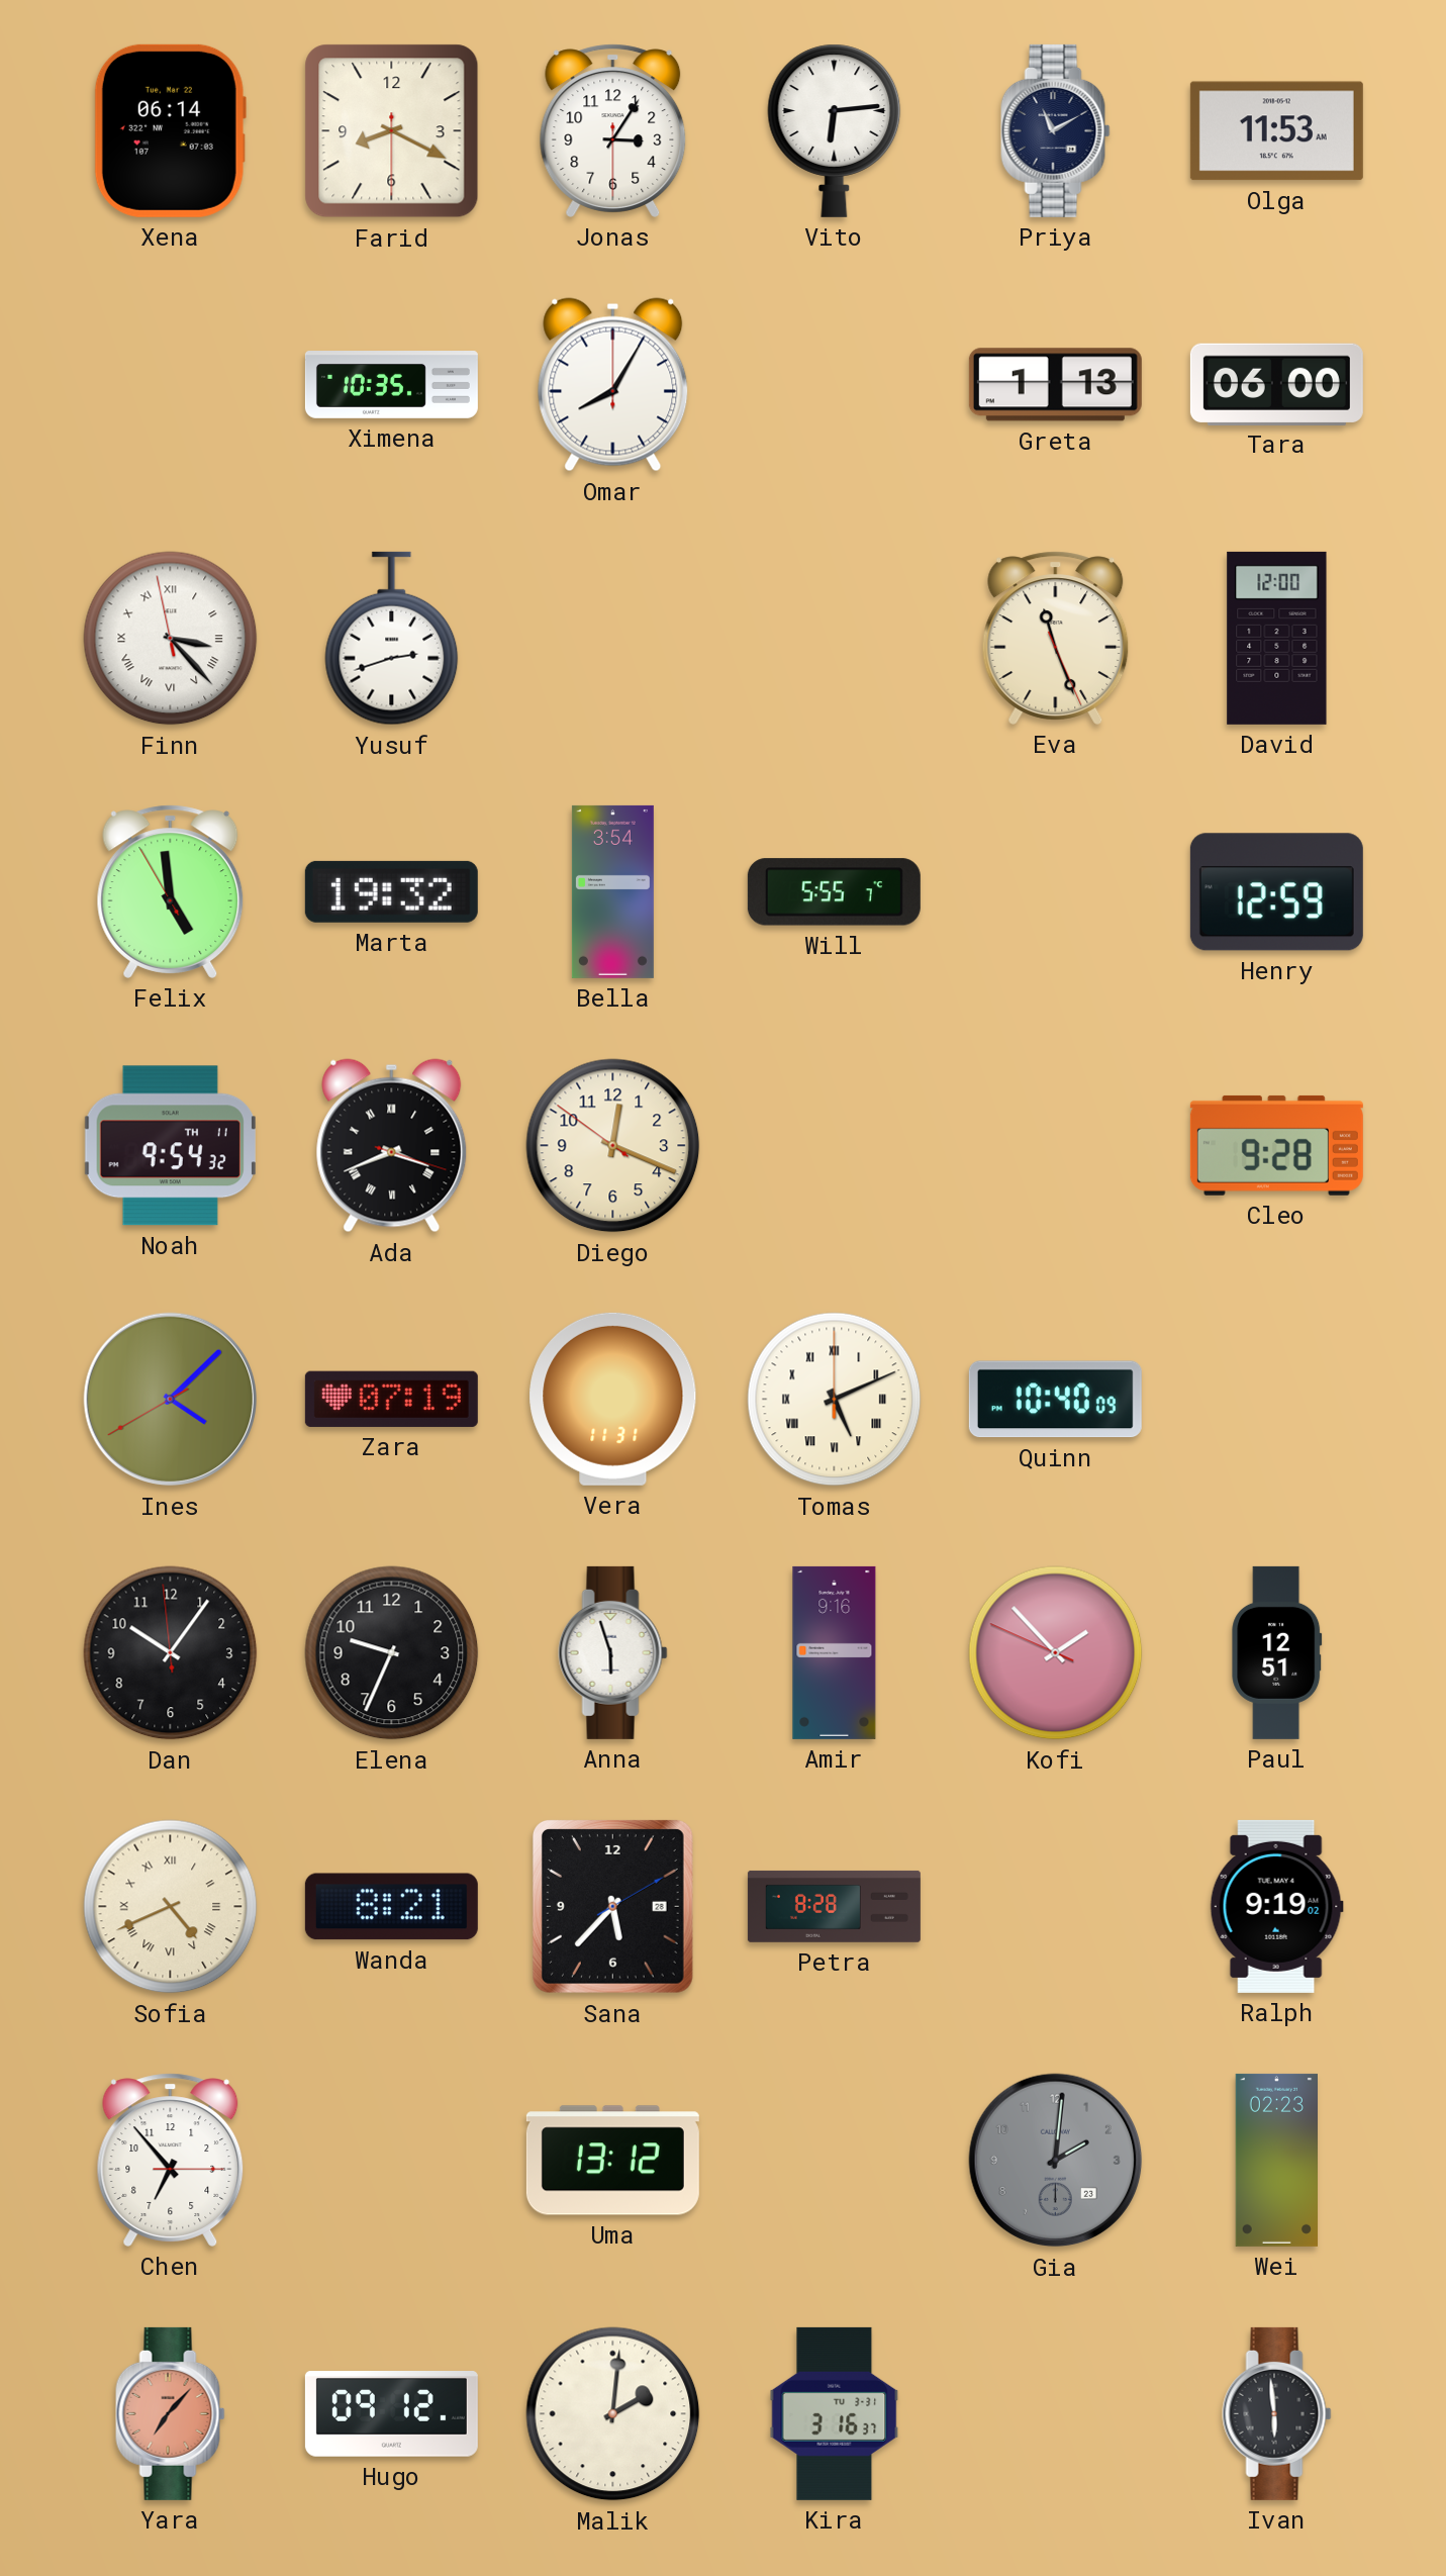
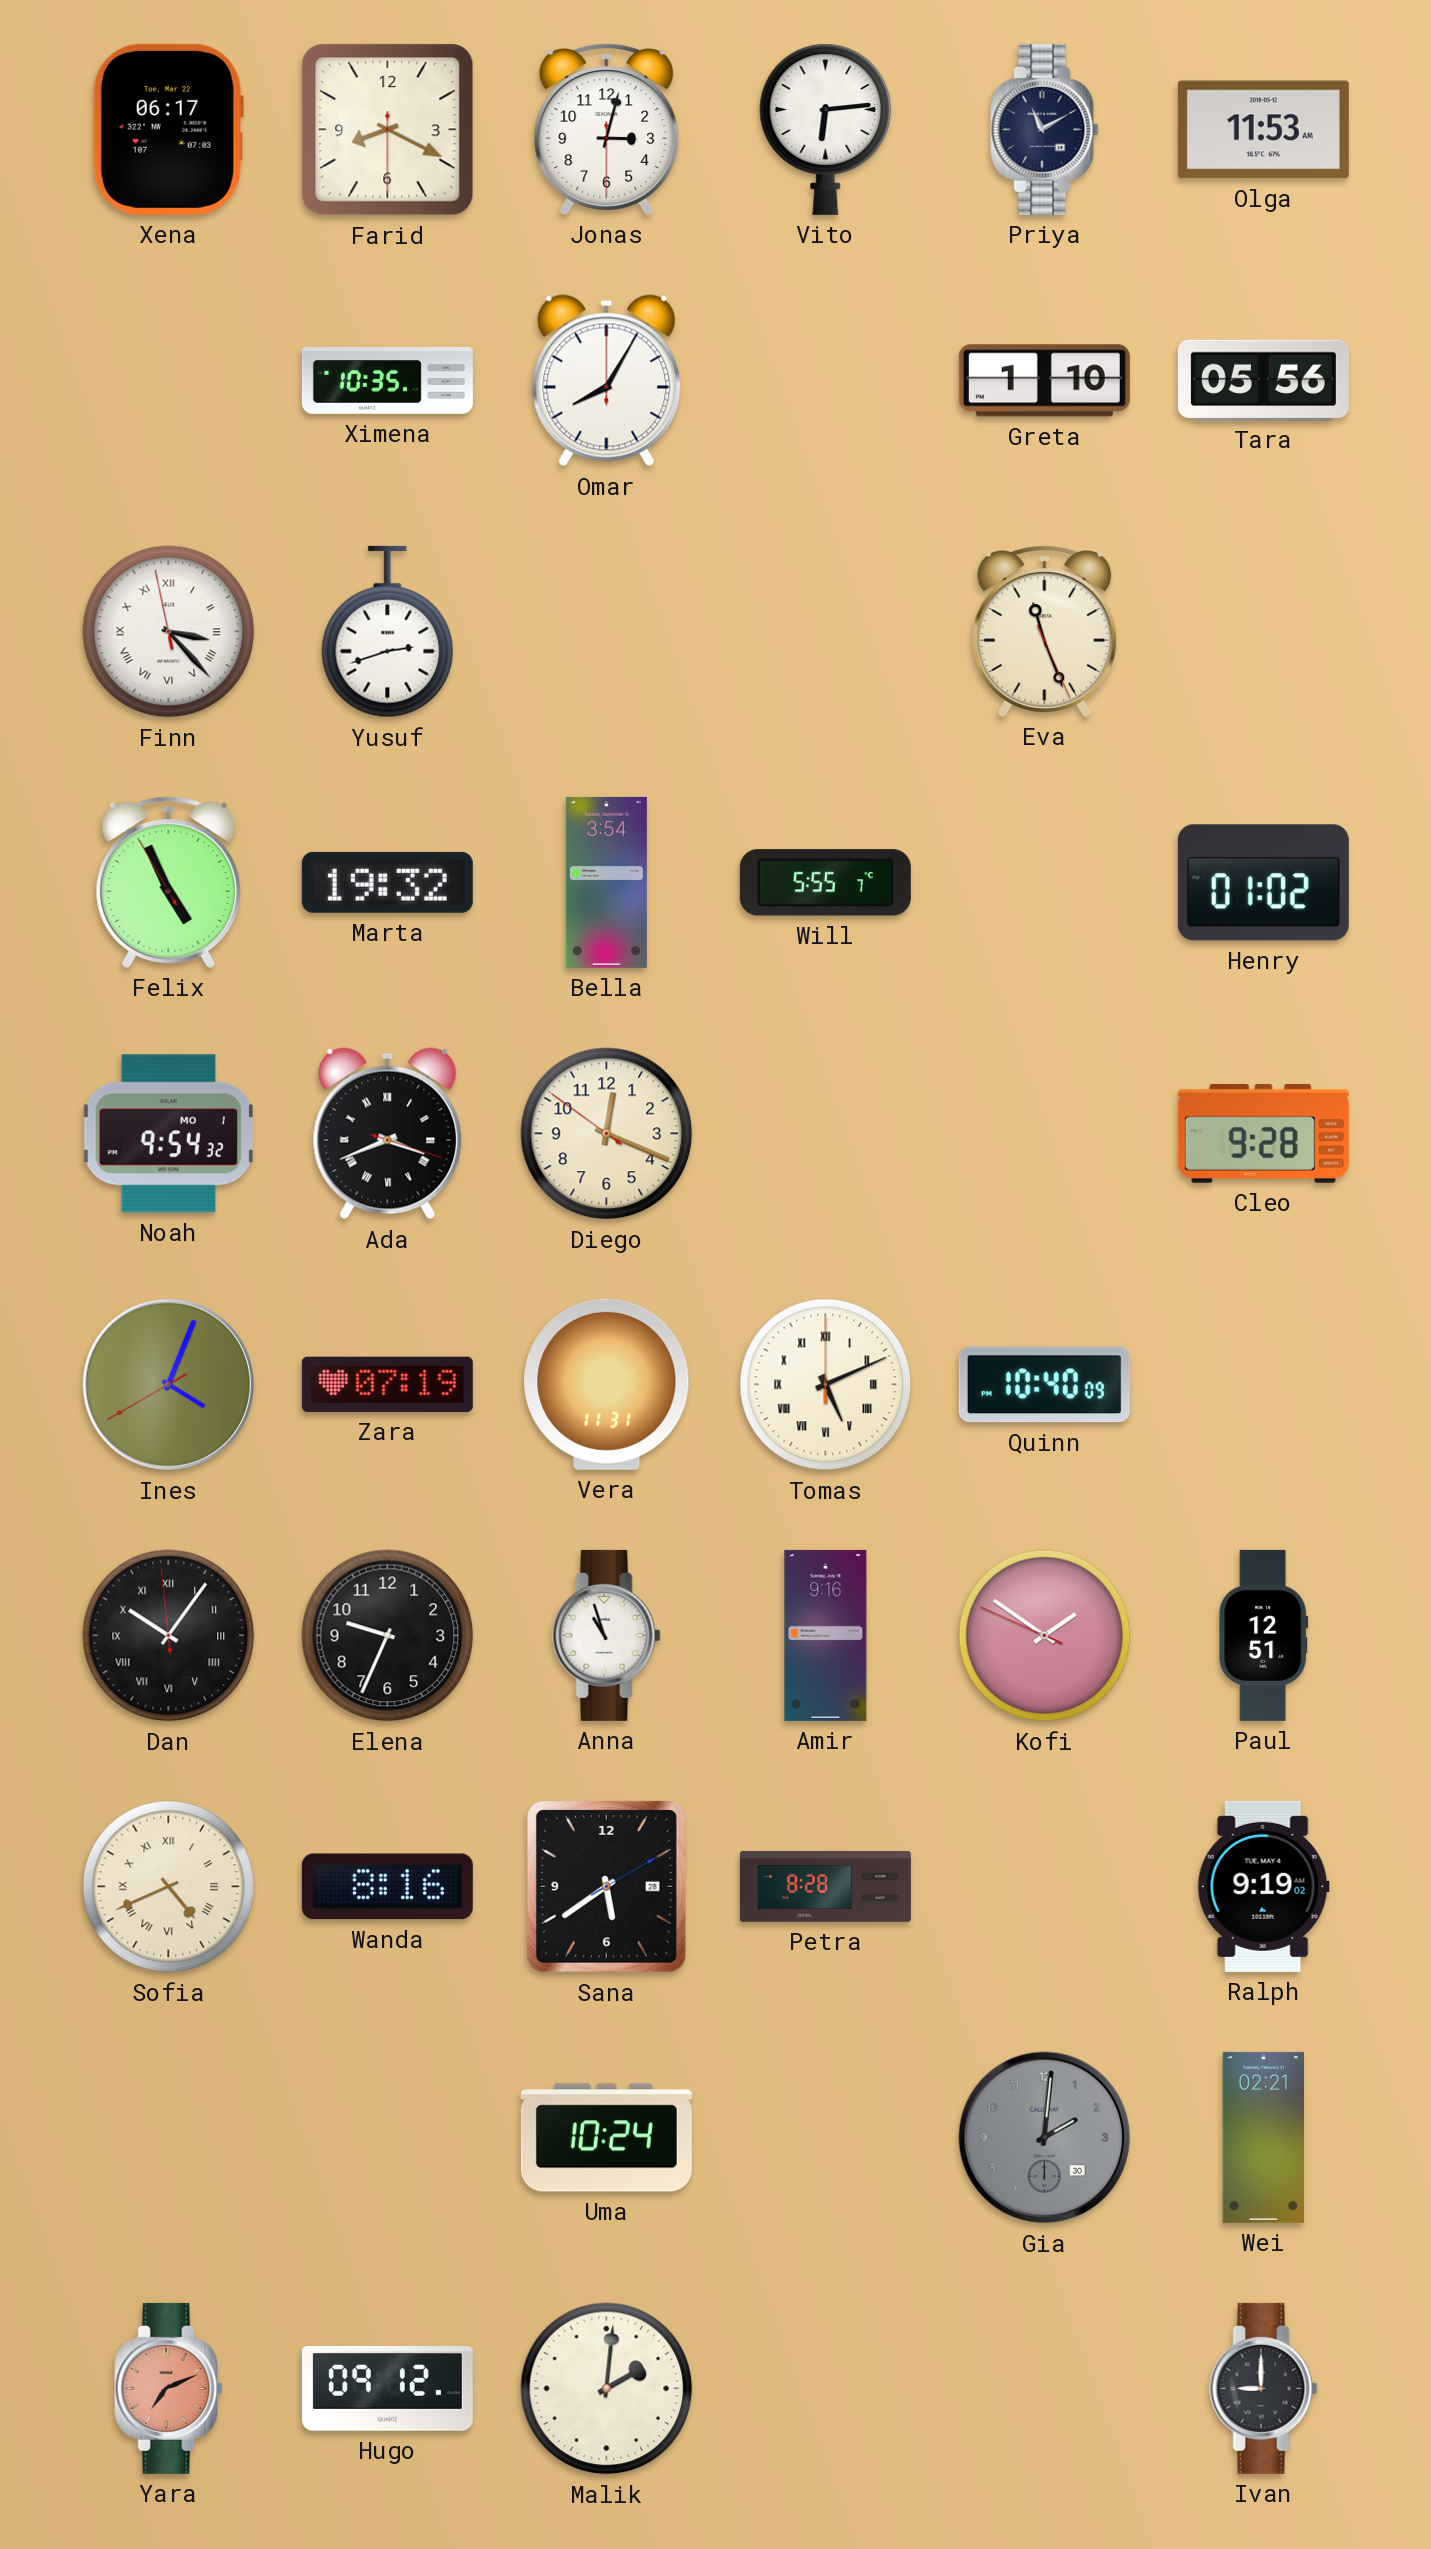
Xena: 06:14 -> 06:17
Jonas: 3:05 -> 3:02
Greta: 1:13 -> 1:10
Tara: 06:00 -> 05:56
David: 12:00 -> none
Felix: 4:58 -> 4:55
Henry: 12:59 -> 01:02
Noah date: TH 11 -> MO 1
Ines: 4:07 -> 4:03
Dan numerals: Arabic -> Roman
Anna: 5:57 -> 10:57
Kofi: 1:52 -> 1:50
Wanda: 8:21 -> 8:16
Sana: 5:37 -> 5:39
Chen: 6:53 -> none
Uma: 13:12 -> 10:24
Gia date: 23 -> 30
Wei: 02:23 -> 02:21
Yara: 7:07 -> 7:11
Kira: 3:16 -> none
Ivan: 5:59 -> 9:00
